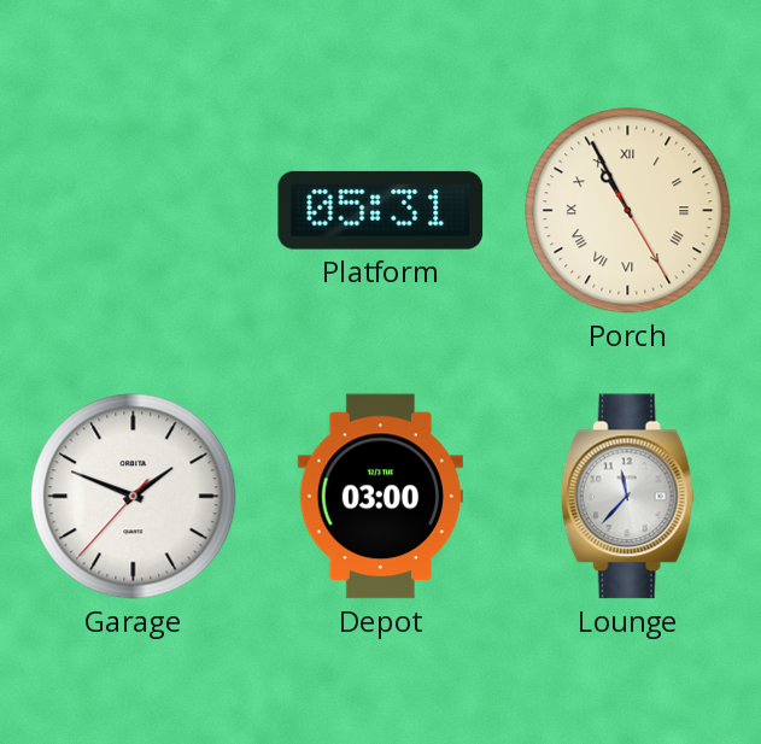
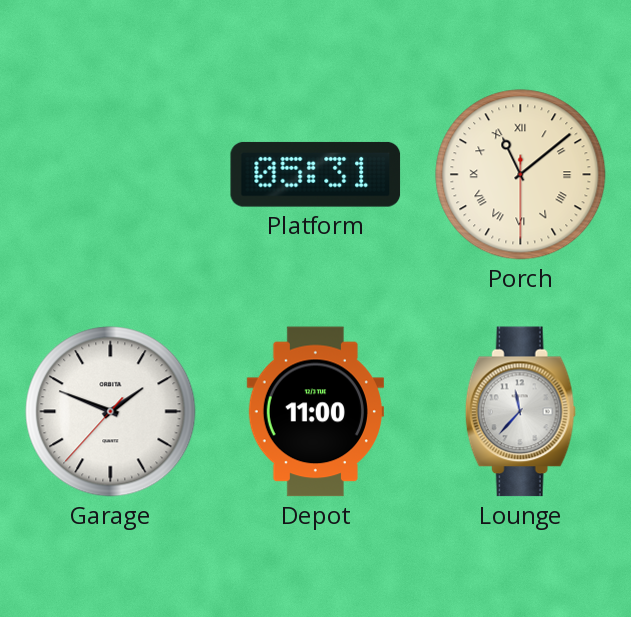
Porch: 10:55 -> 11:08
Depot: 03:00 -> 11:00
